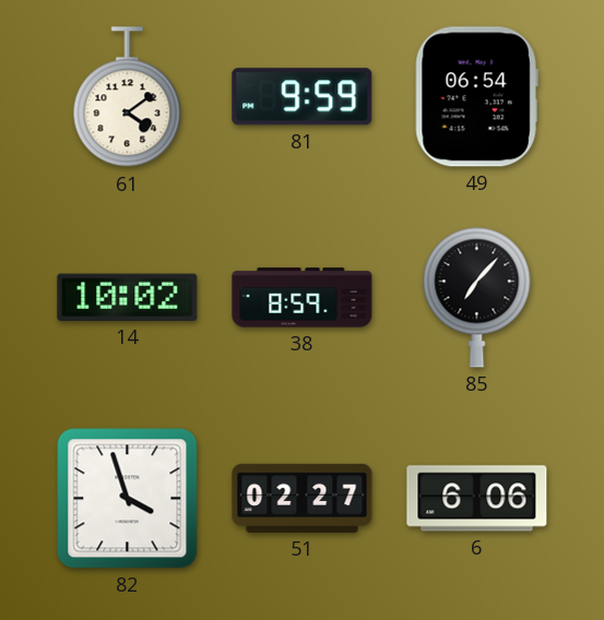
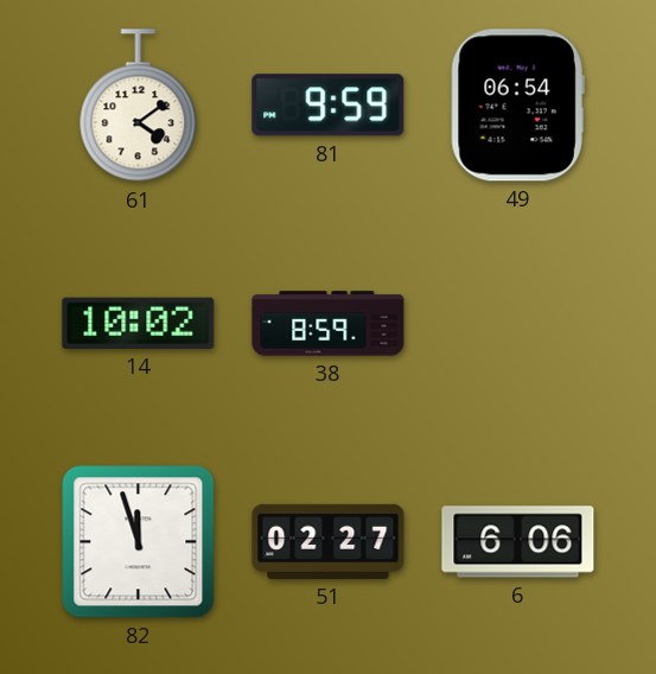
85: 7:07 -> none
82: 3:57 -> 11:57
